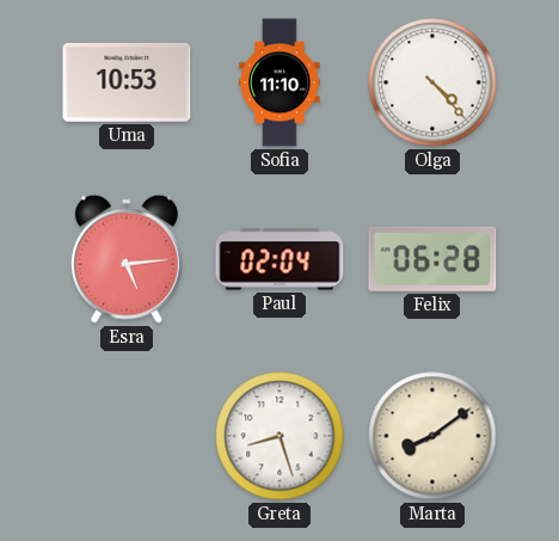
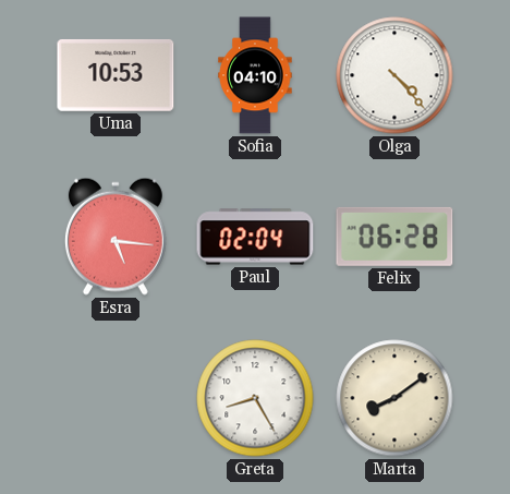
Sofia: 11:10 -> 04:10
Esra: 5:14 -> 5:16
Greta: 8:27 -> 8:25
